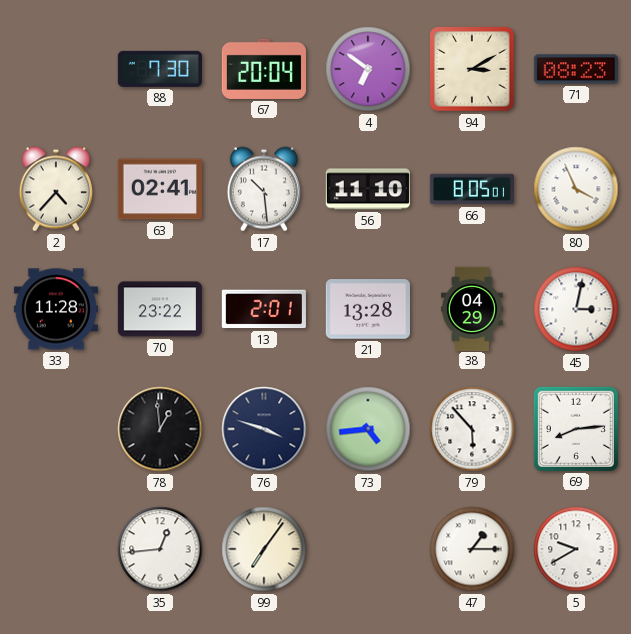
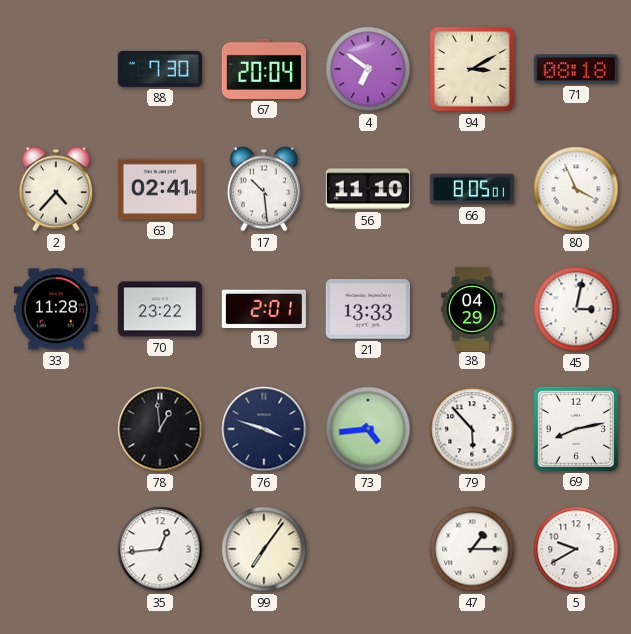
71: 08:23 -> 08:18
21: 13:28 -> 13:33
69: 8:14 -> 8:13
